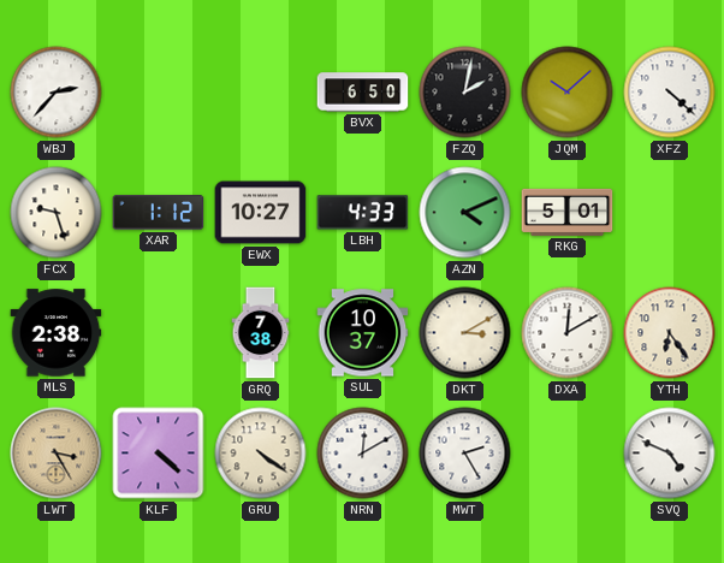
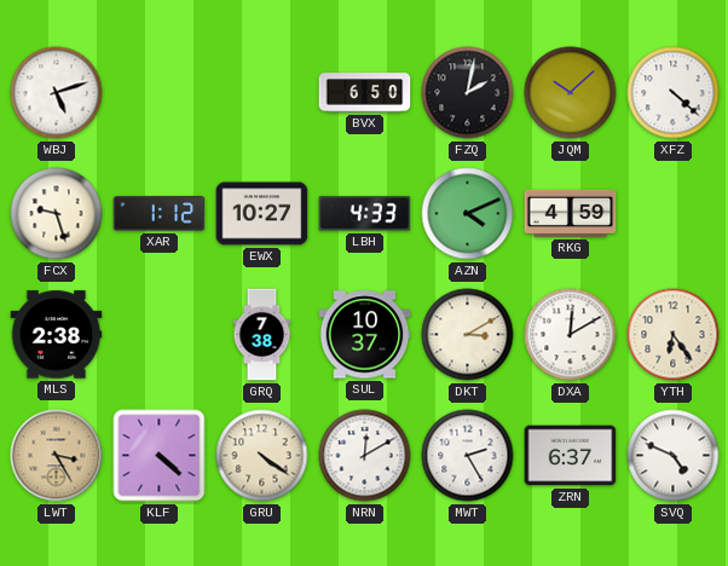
WBJ: 2:37 -> 5:12
RKG: 5:01 -> 4:59
ZRN: none -> 6:37
